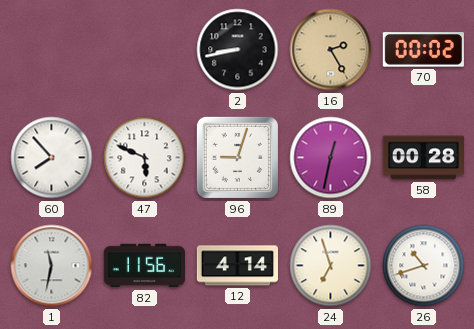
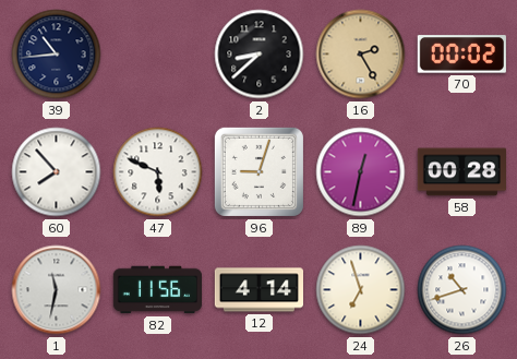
39: none -> 10:44
2: 8:43 -> 8:38
